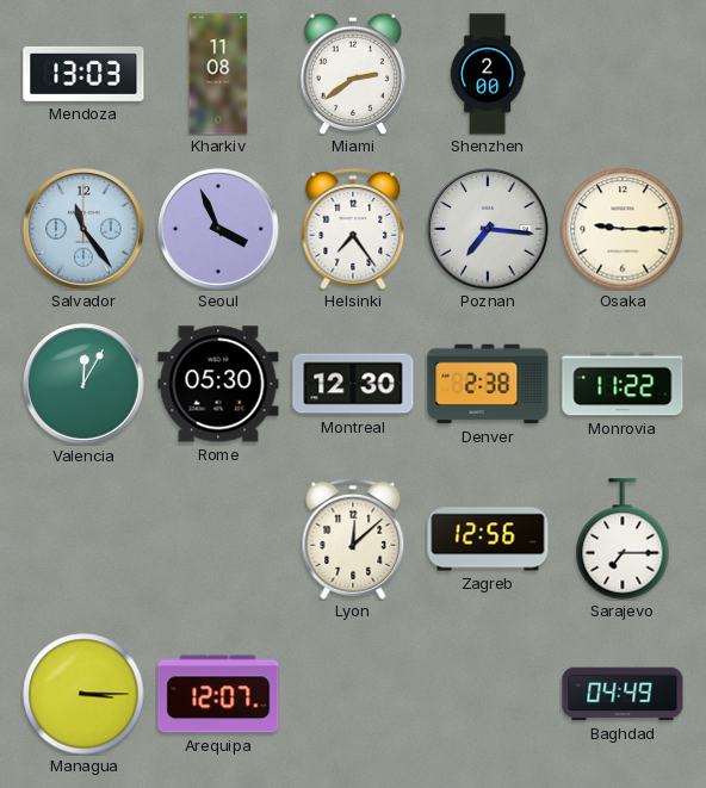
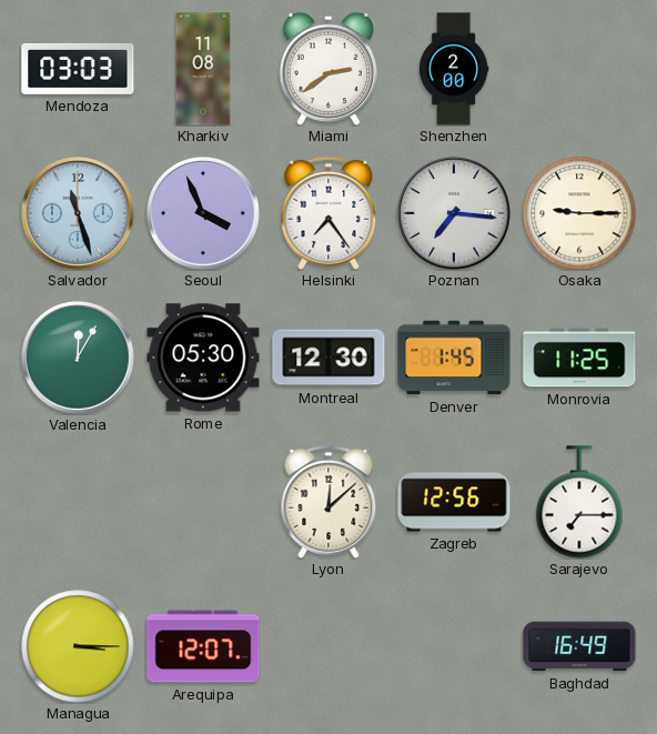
Mendoza: 13:03 -> 03:03
Salvador: 11:24 -> 11:27
Denver: 2:38 -> 1:45
Monrovia: 11:22 -> 11:25
Baghdad: 04:49 -> 16:49
